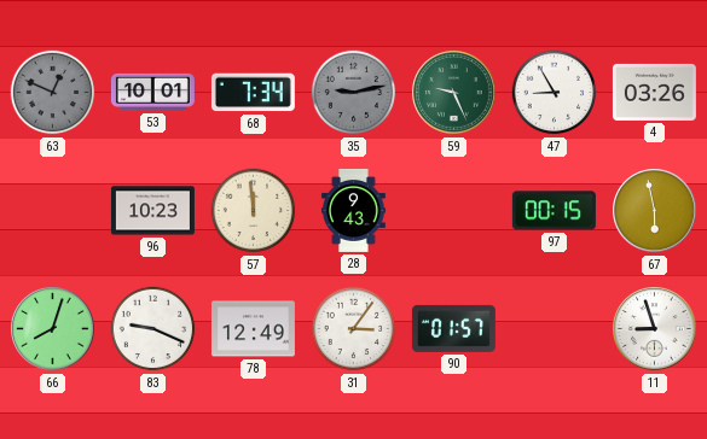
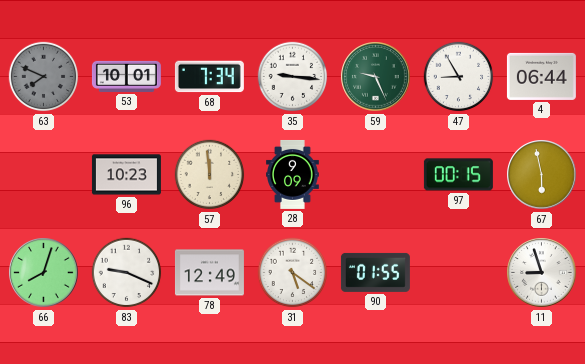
63: 12:49 -> 7:49
35: 9:13 -> 9:16
35 dial: grey -> white
4: 03:26 -> 06:44
28: 9:43 -> 9:09
31: 3:06 -> 5:21
90: 01:57 -> 01:55
